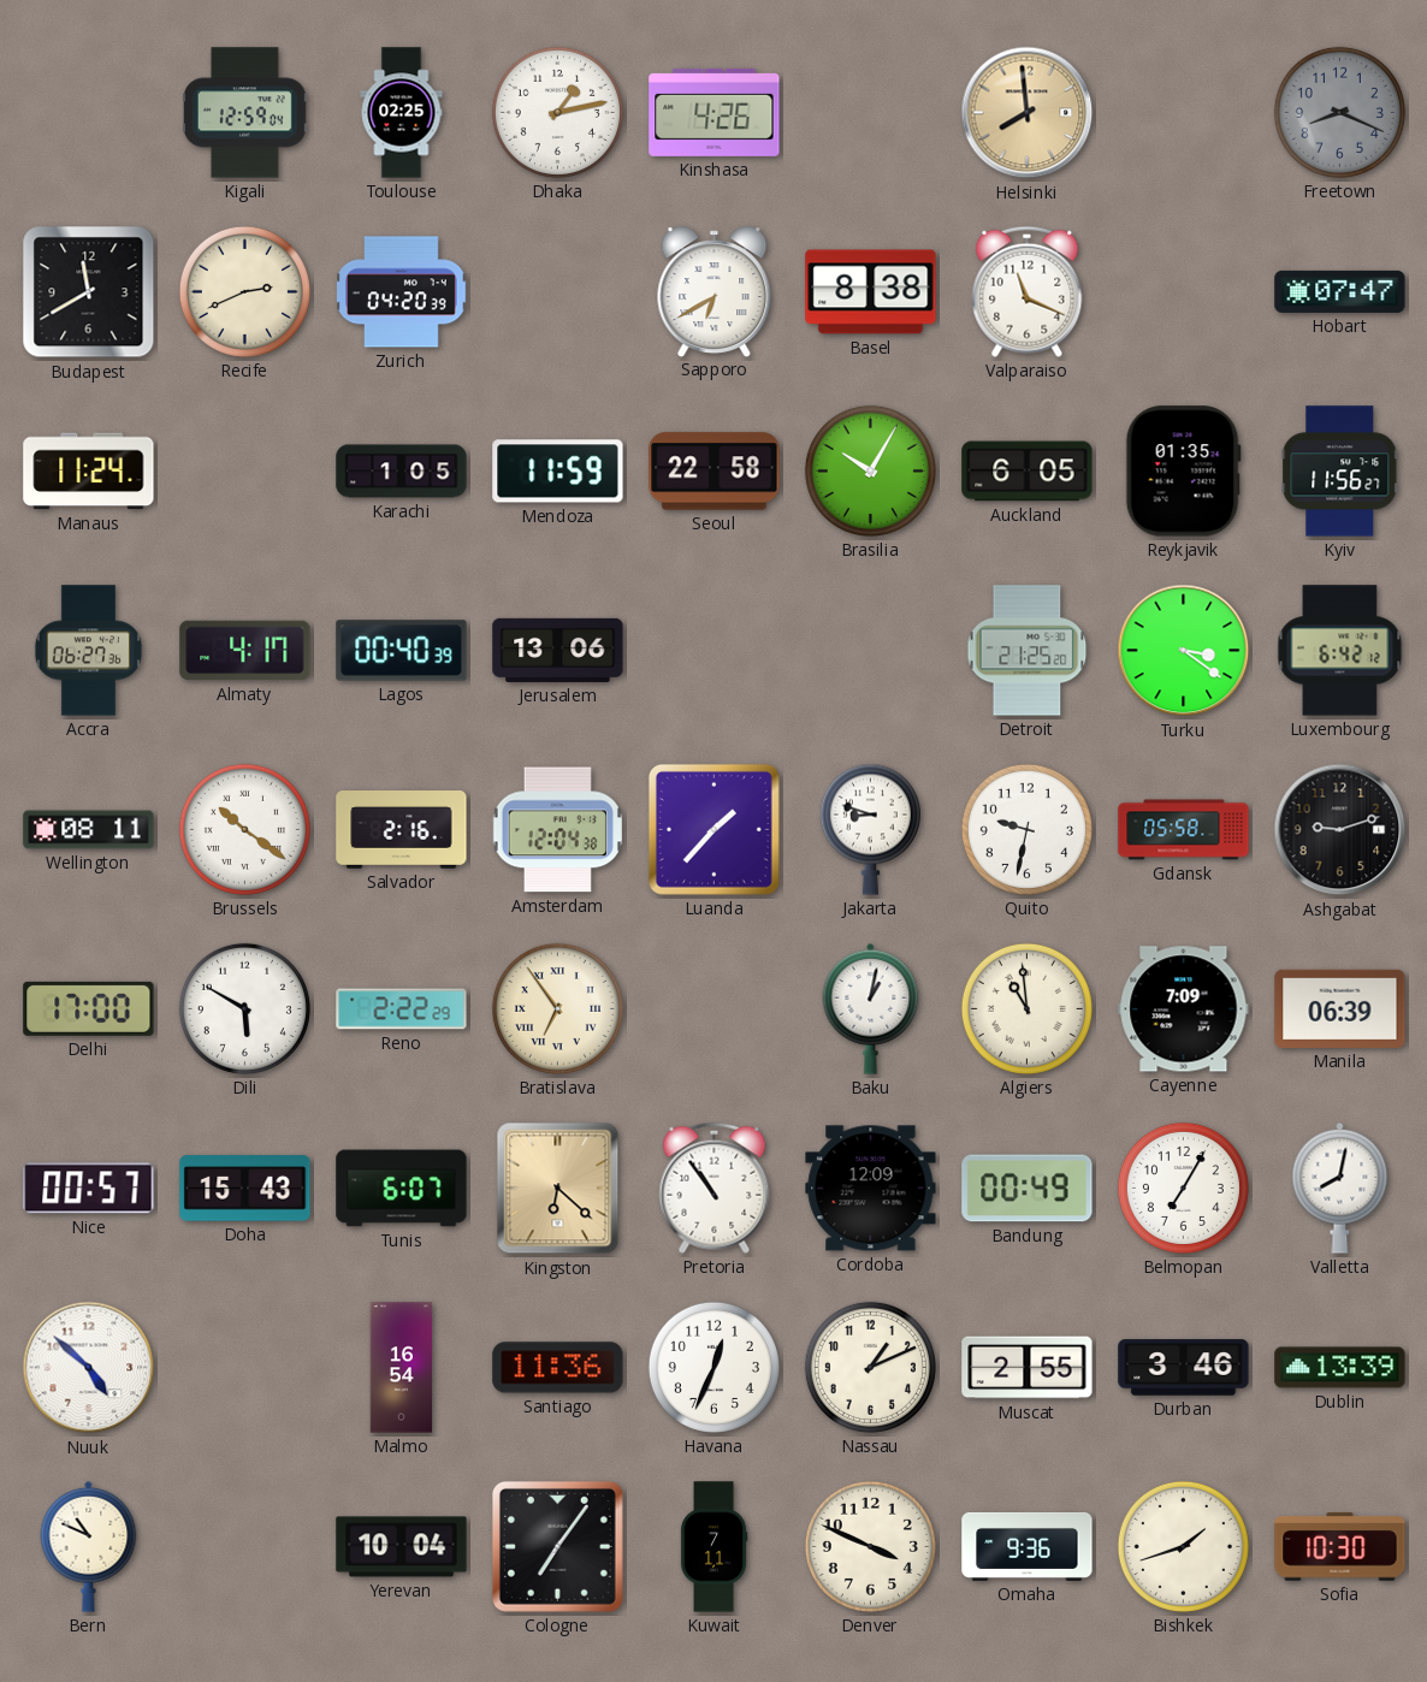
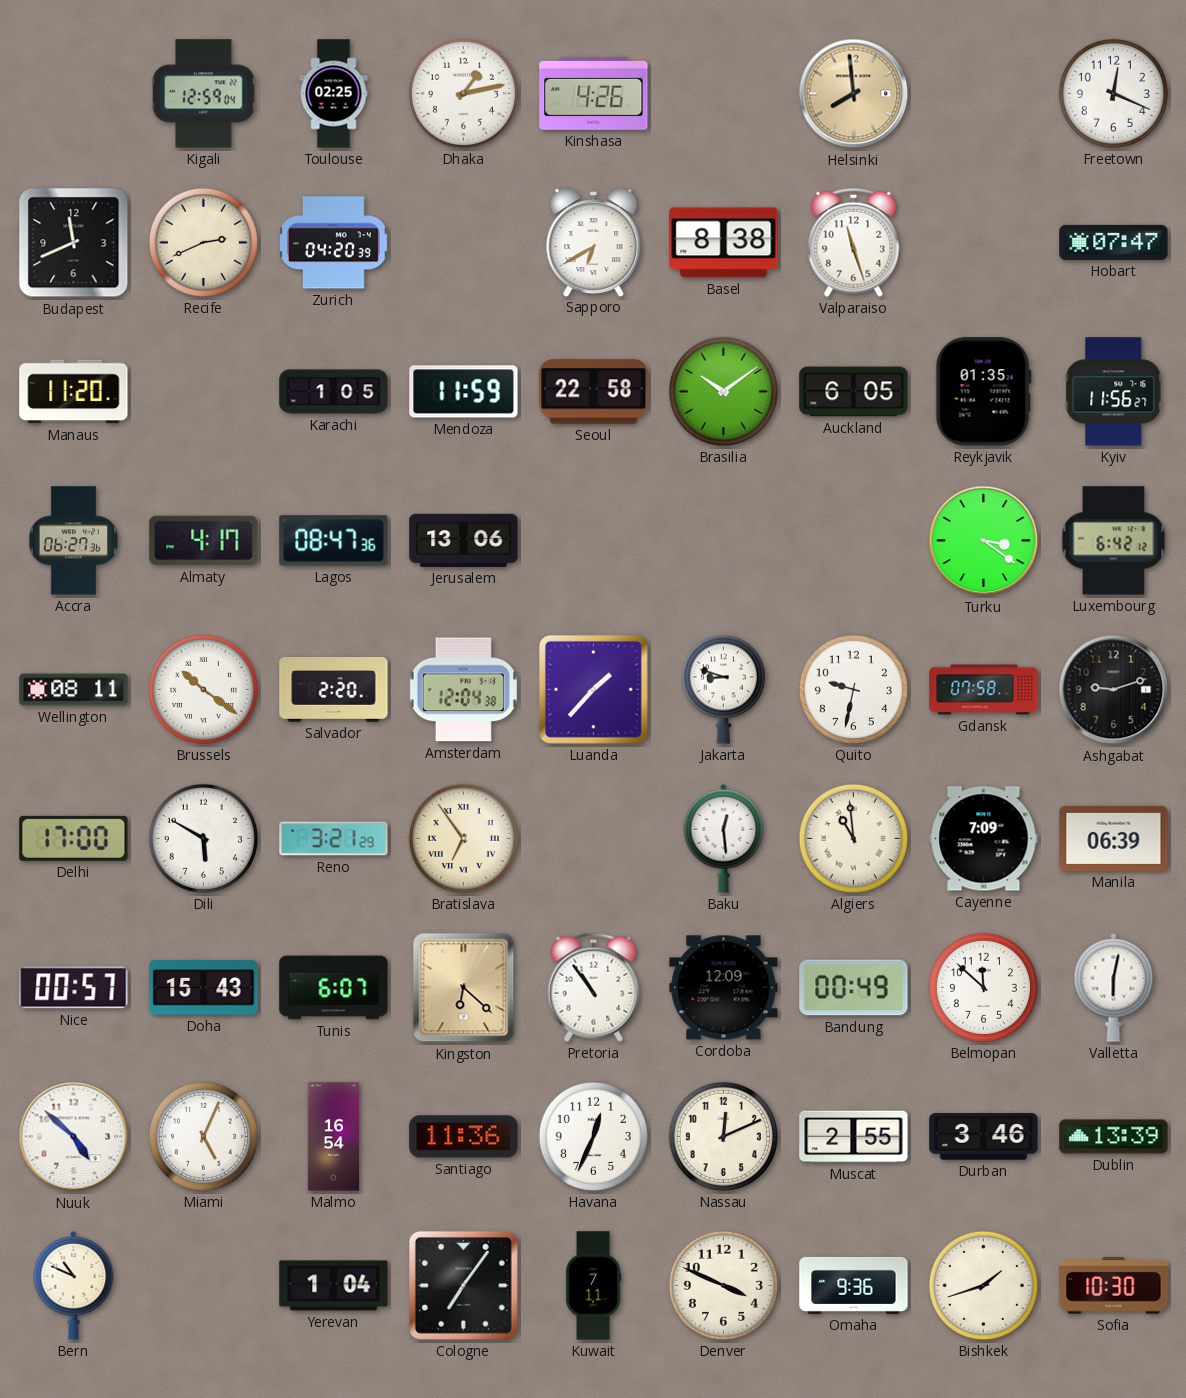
Freetown: 8:19 -> 12:19
Freetown dial: grey -> white
Budapest: 11:40 -> 11:41
Valparaiso: 11:19 -> 11:27
Manaus: 11:24 -> 11:20
Brasilia: 10:05 -> 10:09
Lagos: 00:40 -> 08:47
Detroit: 21:25 -> none
Salvador: 2:16 -> 2:20
Gdansk: 05:58 -> 07:58
Reno: 2:22 -> 3:21
Baku: 1:02 -> 12:29
Belmopan: 7:05 -> 11:52
Valletta: 8:02 -> 6:02
Miami: none -> 5:04
Nassau: 1:11 -> 12:11
Yerevan: 10:04 -> 1:04
